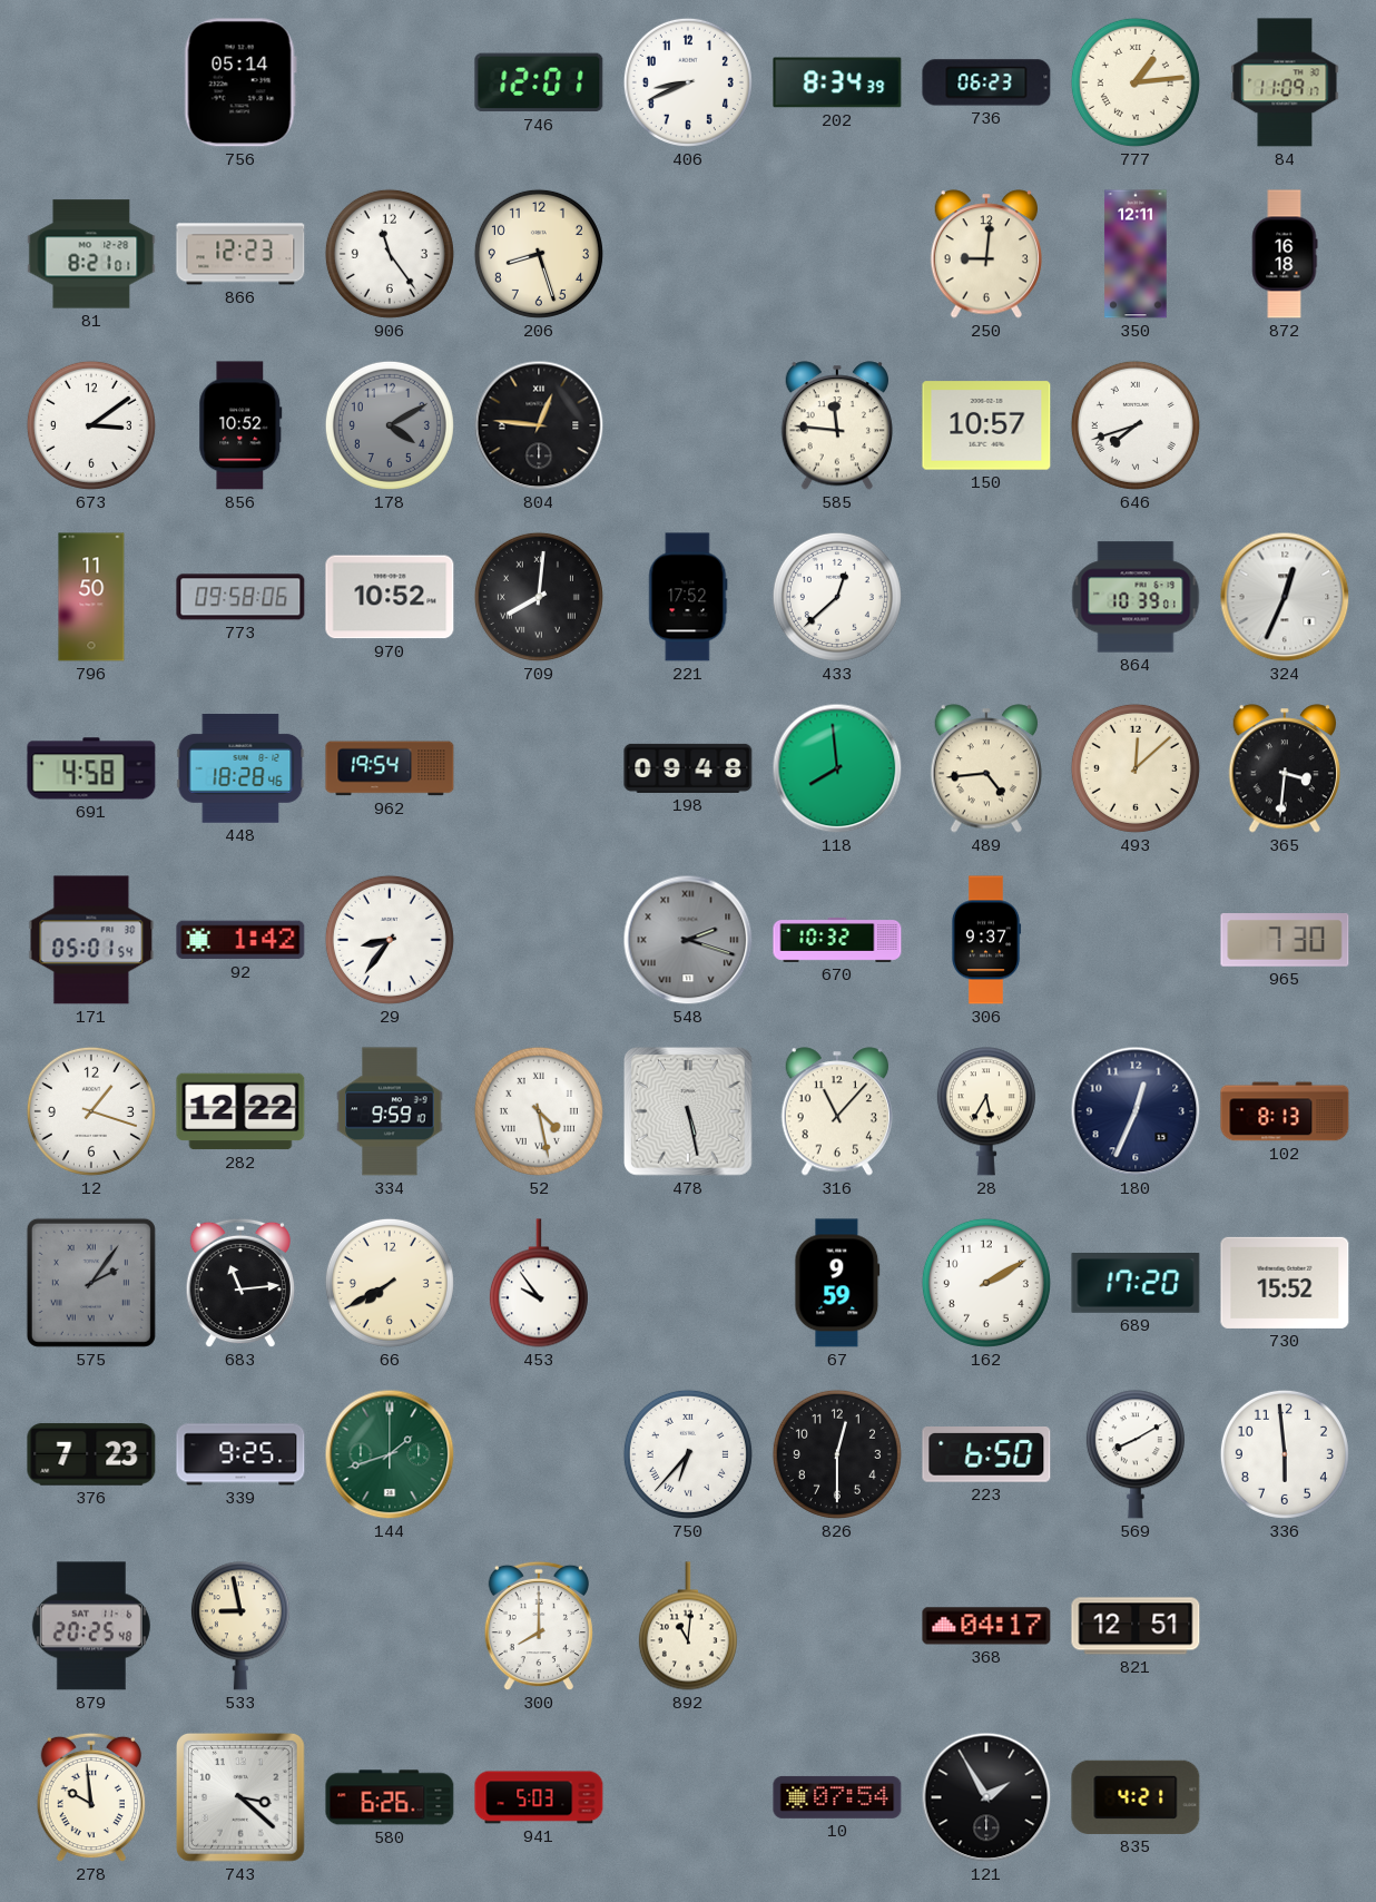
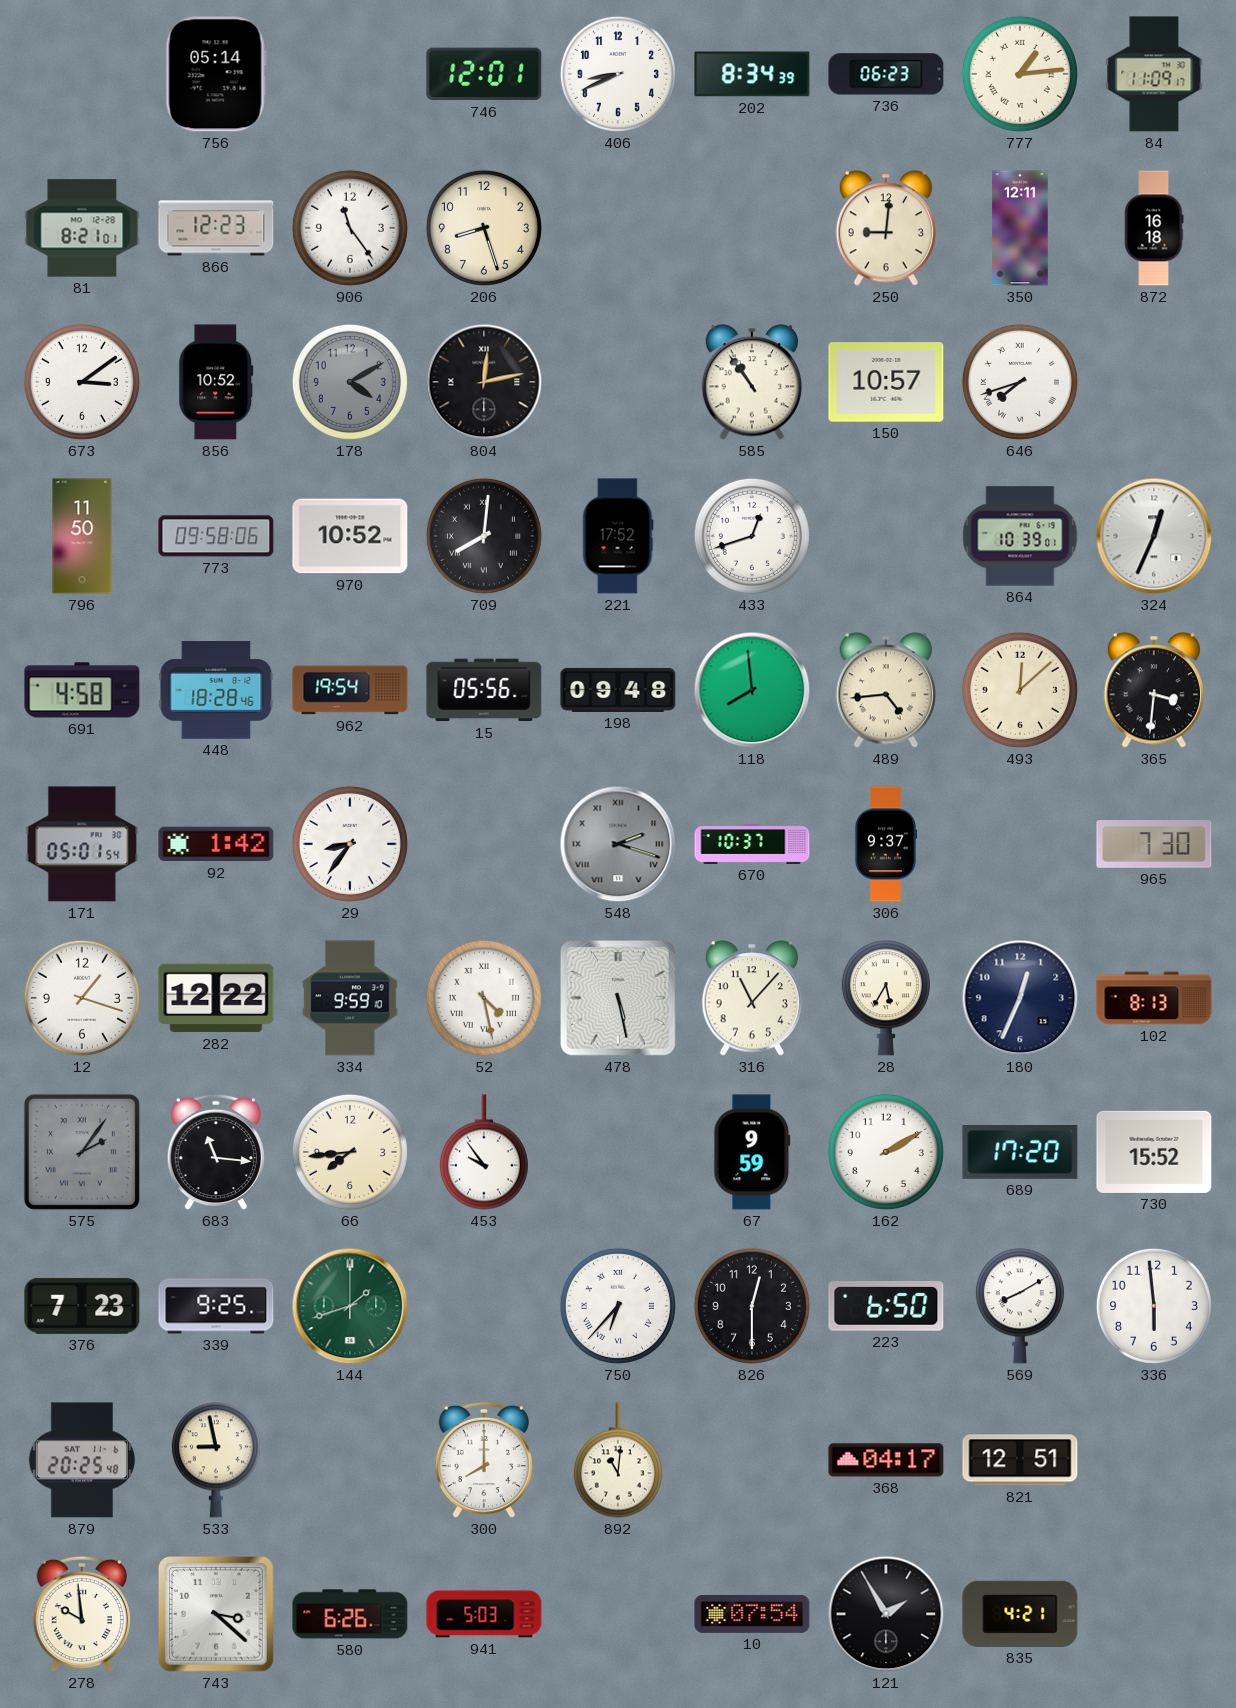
804: 12:46 -> 12:13
585: 11:46 -> 10:54
433: 12:38 -> 12:42
15: none -> 05:56
670: 10:32 -> 10:37
683: 11:14 -> 11:16
66: 7:40 -> 7:44
